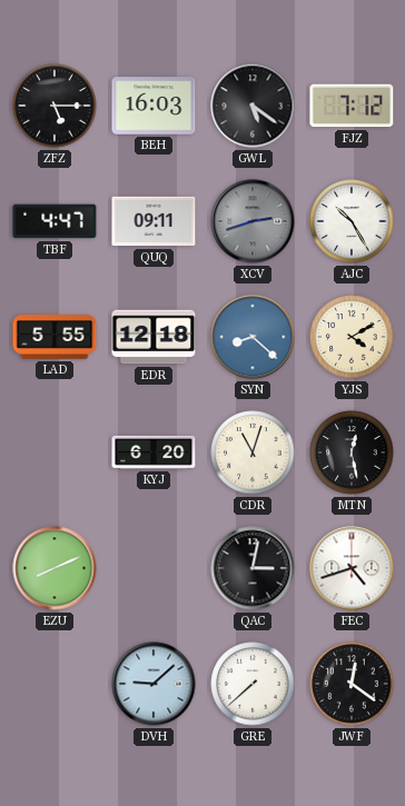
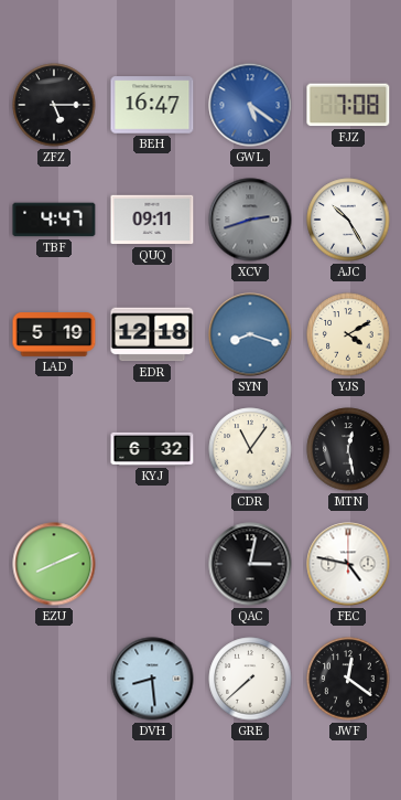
BEH: 16:03 -> 16:47
GWL dial: black -> blue
FJZ: 7:12 -> 7:08
LAD: 5:55 -> 5:19
SYN: 8:22 -> 8:18
KYJ: 6:20 -> 6:32
CDR: 11:03 -> 11:06
FEC: 4:42 -> 4:47
DVH: 9:08 -> 8:29
